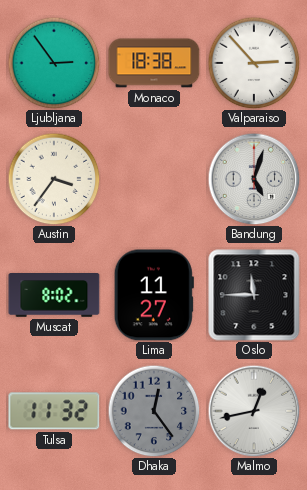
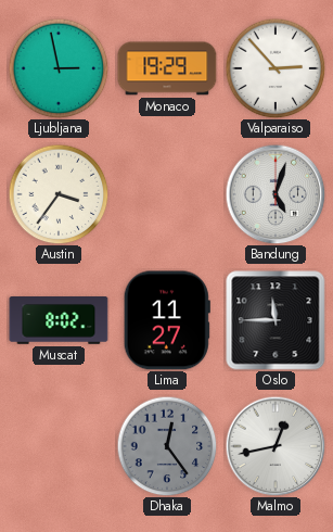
Ljubljana: 2:54 -> 2:58
Monaco: 18:38 -> 19:29
Tulsa: 11:32 -> none
